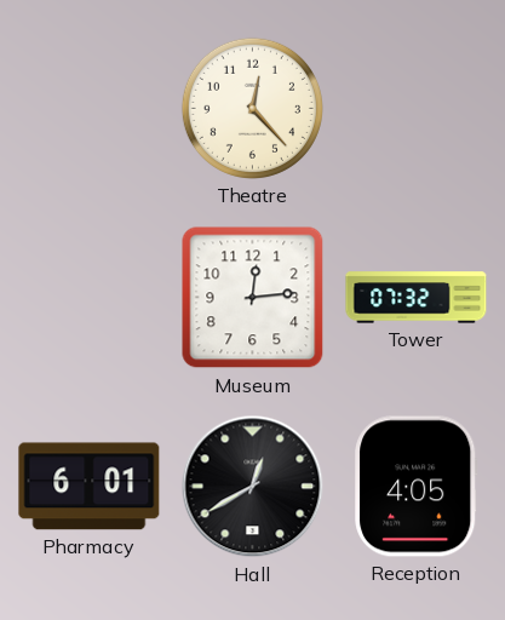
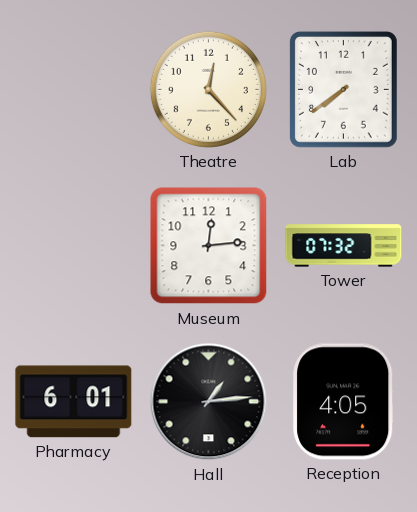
Lab: none -> 7:39
Hall: 12:40 -> 1:14
